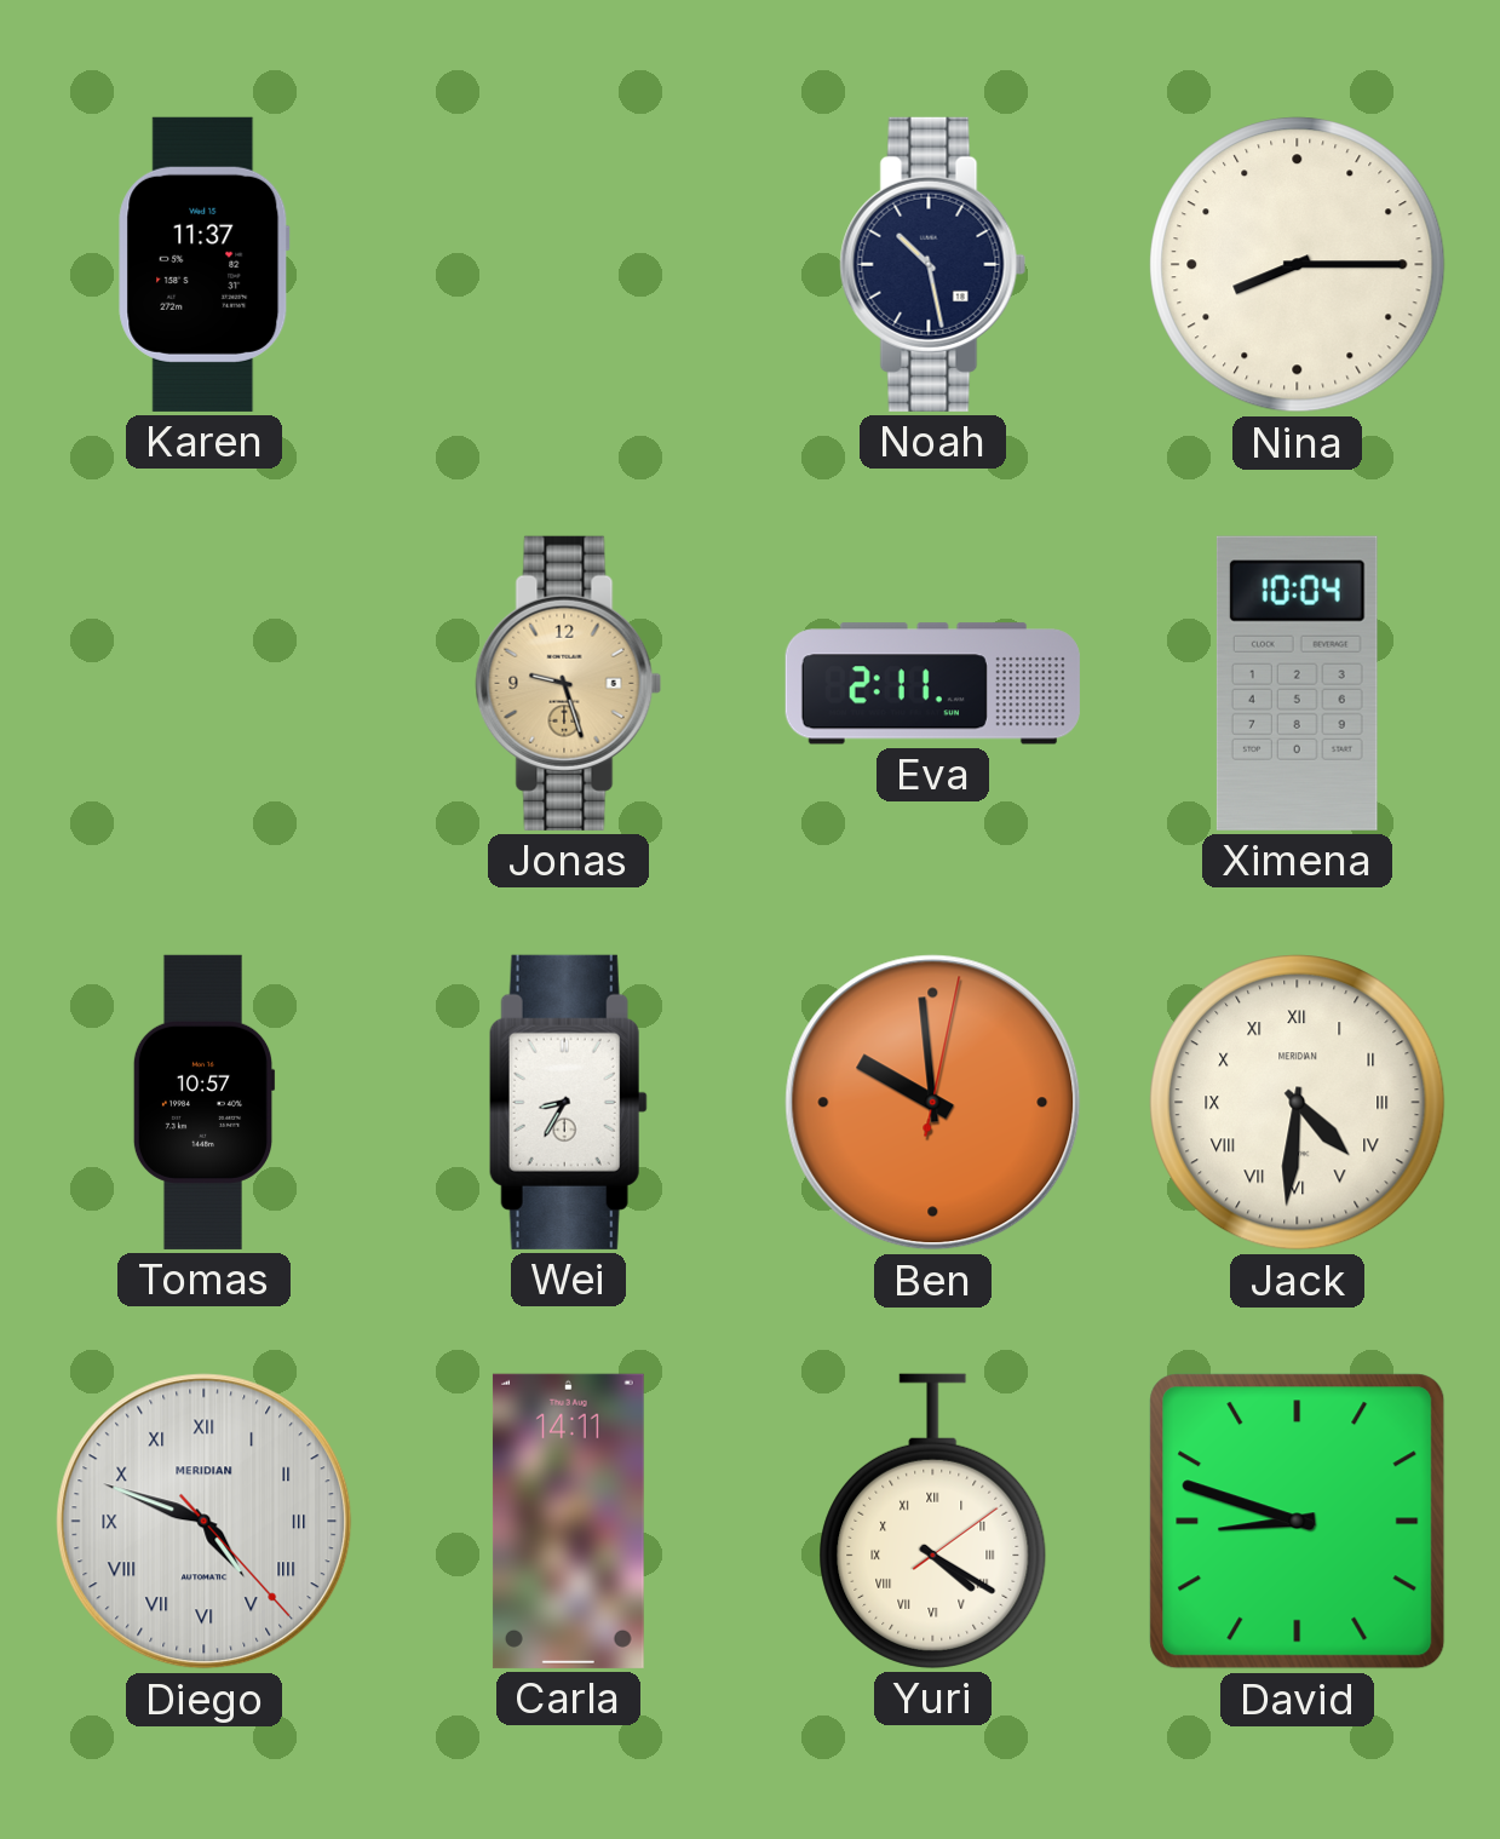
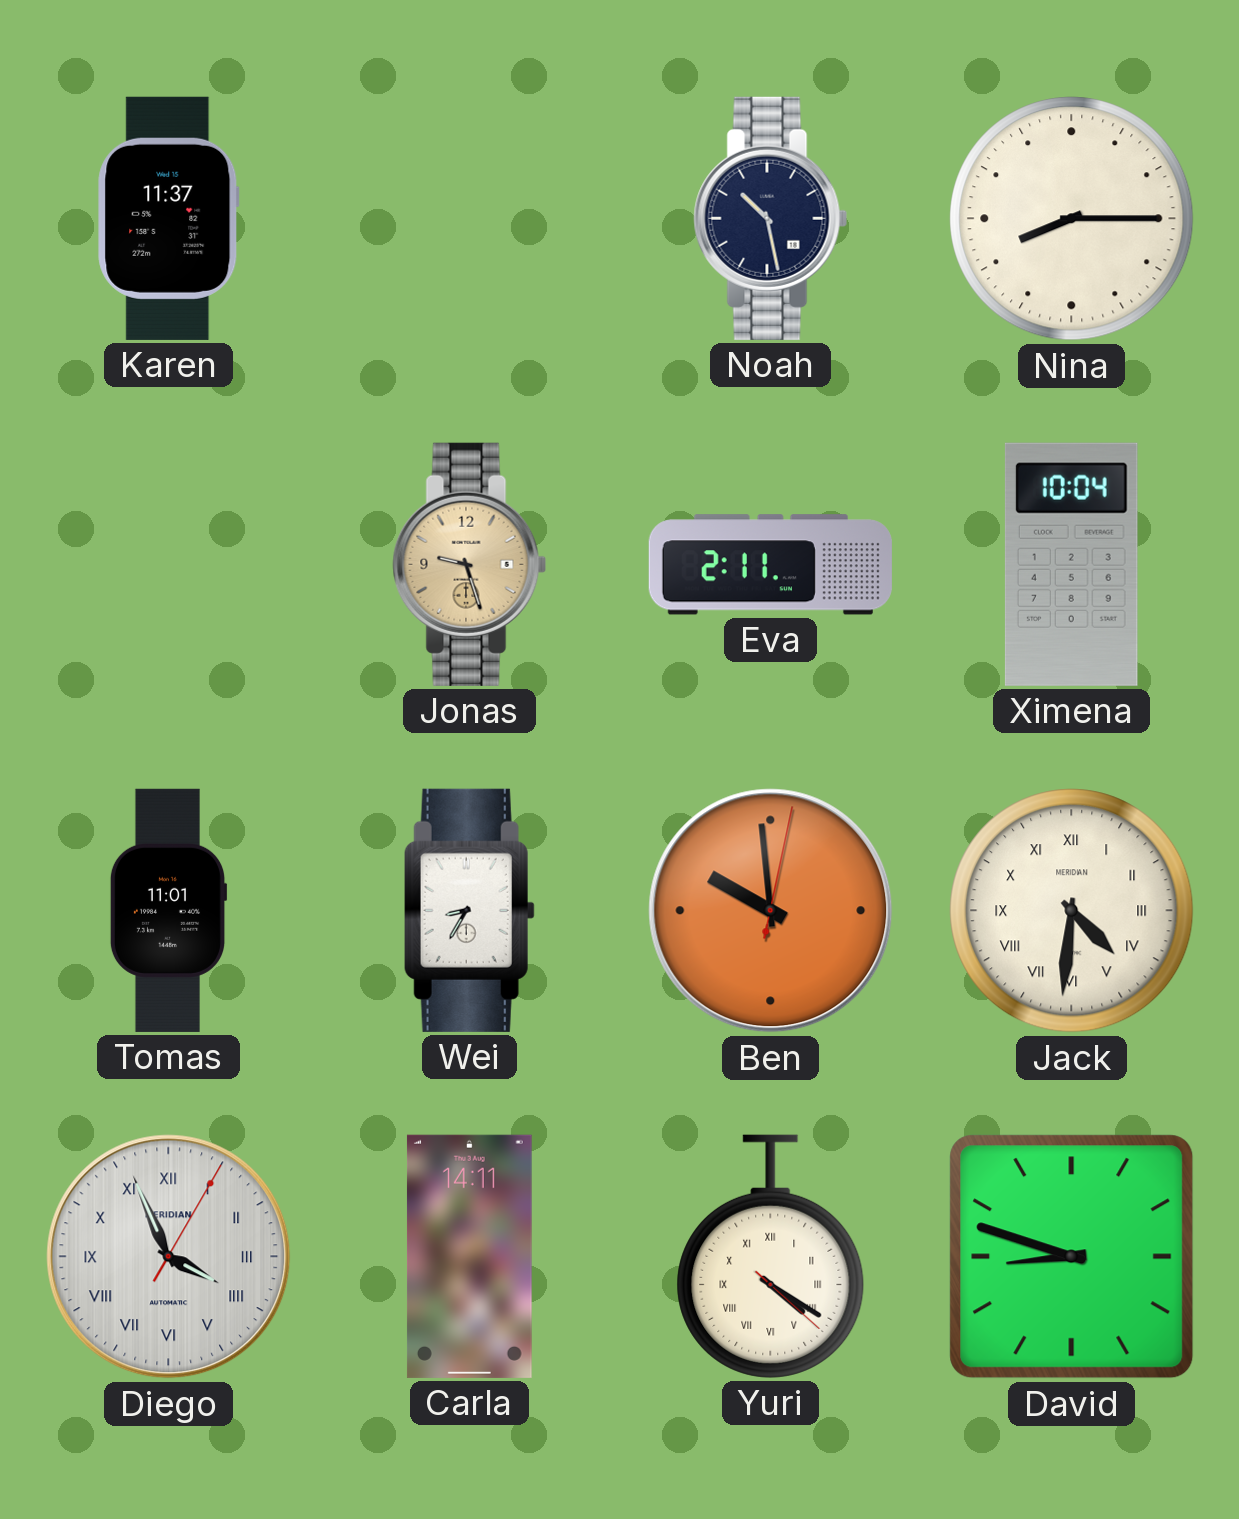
Tomas: 10:57 -> 11:01
Diego: 4:48 -> 3:56
Yuri: 4:20:09 -> 4:20:22
